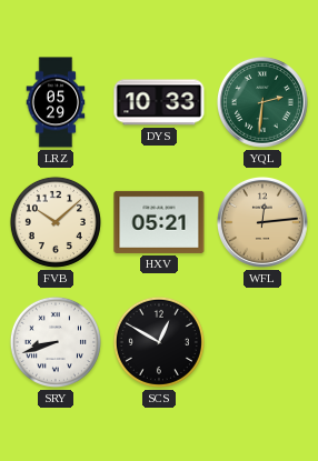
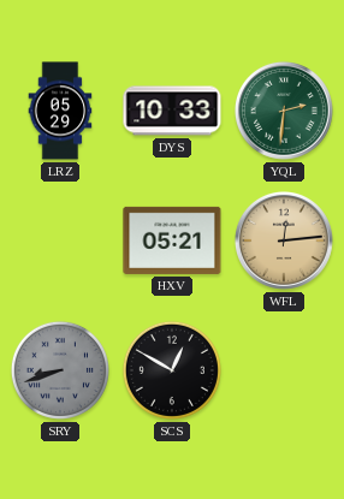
FVB: 10:08 -> none
SRY dial: white -> grey
